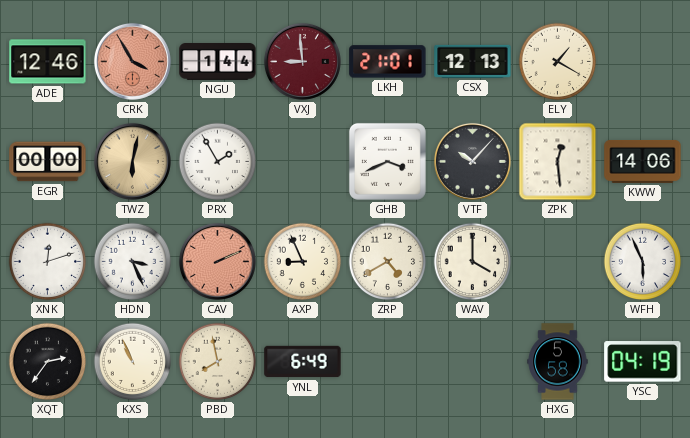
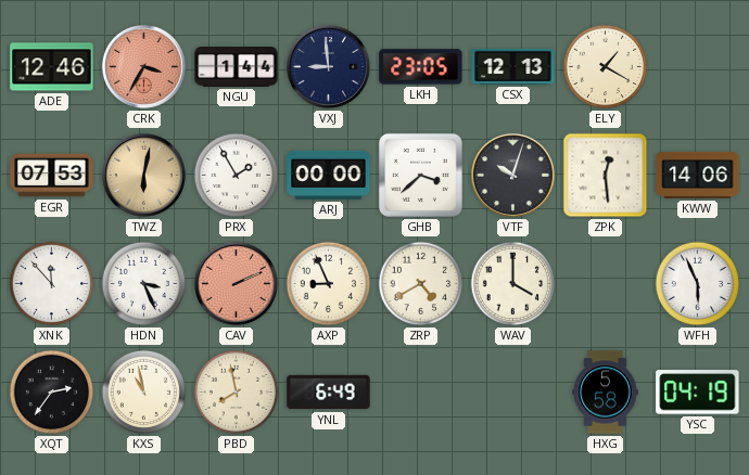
CRK: 3:55 -> 3:35
VXJ dial: burgundy -> navy
LKH: 21:01 -> 23:05
EGR: 00:00 -> 07:53
ARJ: none -> 00:00
GHB: 3:41 -> 3:38
VTF: 10:07 -> 10:03
XNK: 12:12 -> 11:53
KXS: 10:56 -> 10:58
